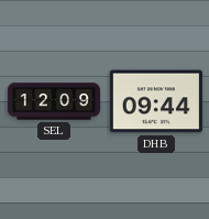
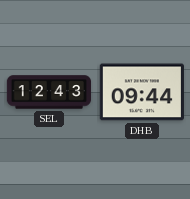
SEL: 12:09 -> 12:43
